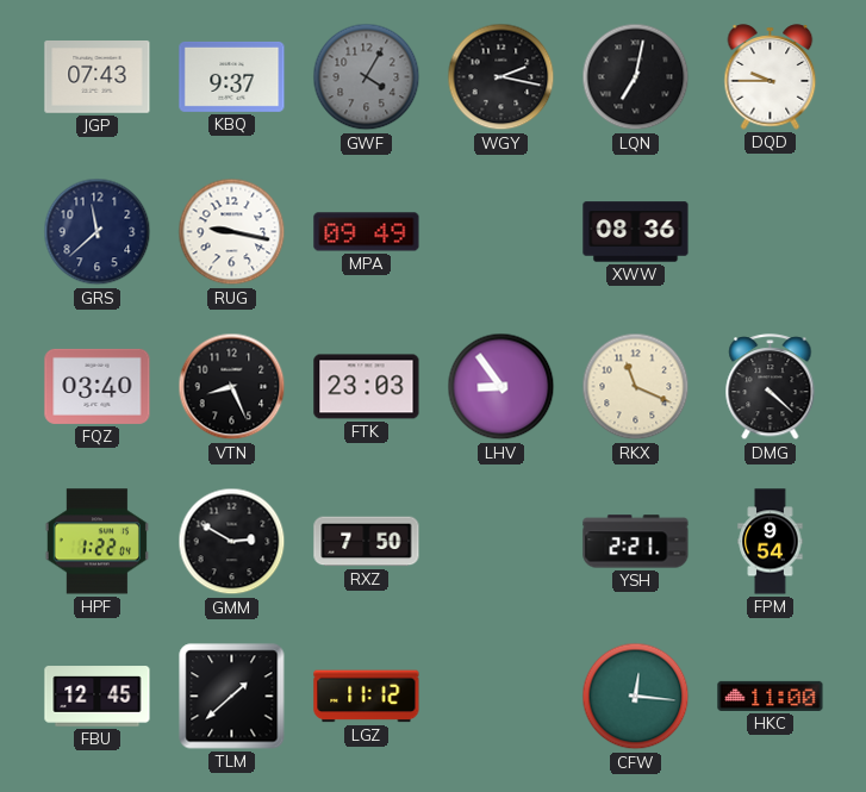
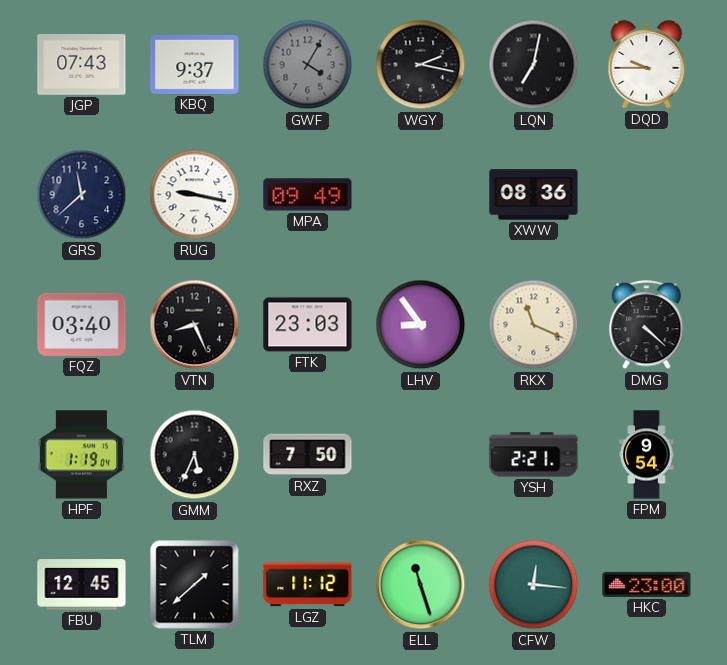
HPF: 1:22 -> 1:19
GMM: 2:50 -> 5:34
ELL: none -> 11:27
HKC: 11:00 -> 23:00
